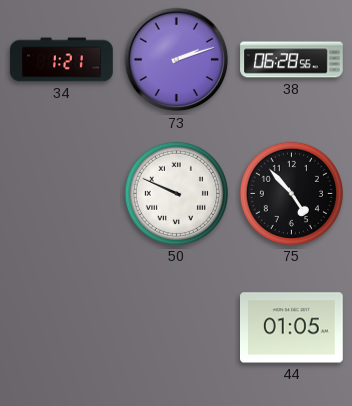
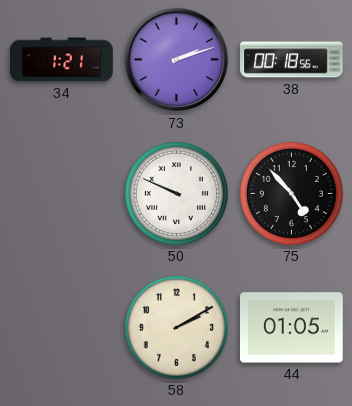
38: 06:28 -> 00:18
58: none -> 2:10
